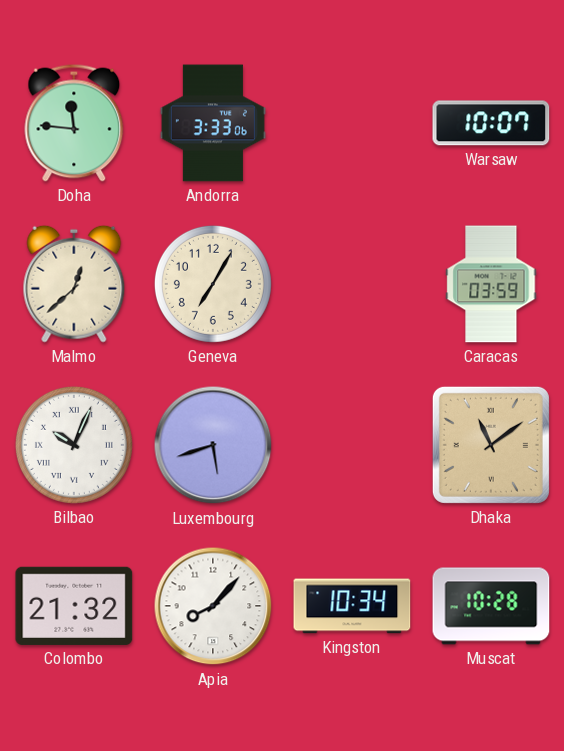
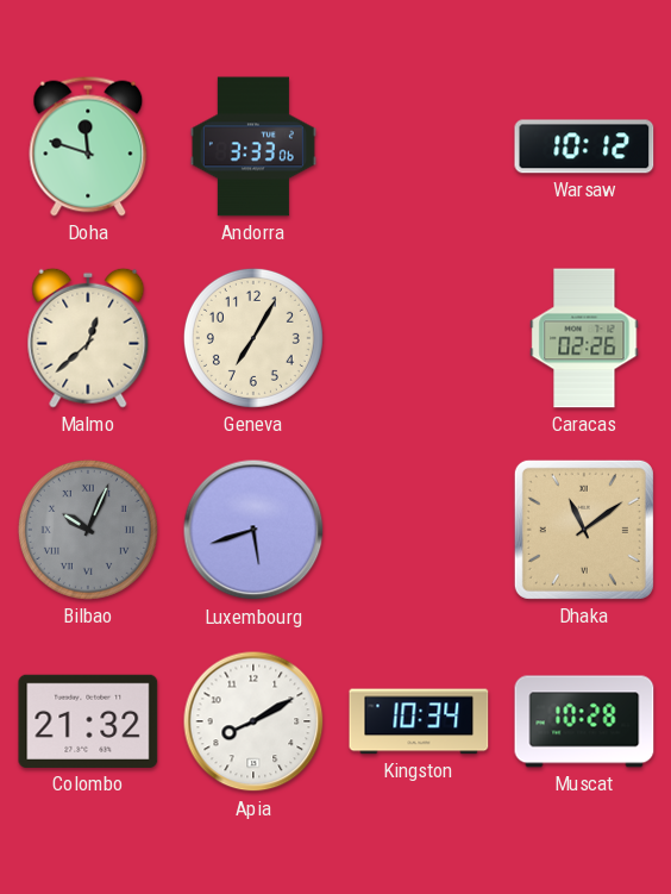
Doha: 11:46 -> 11:48
Warsaw: 10:07 -> 10:12
Caracas: 03:59 -> 02:26
Bilbao dial: white -> grey
Apia: 8:07 -> 8:10
